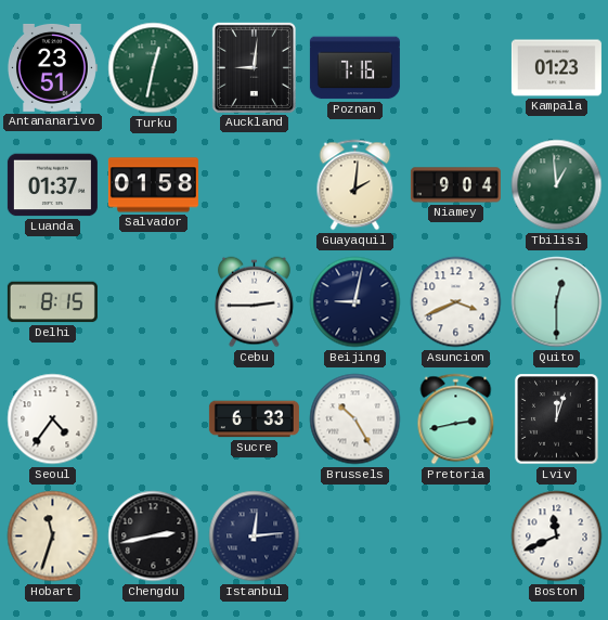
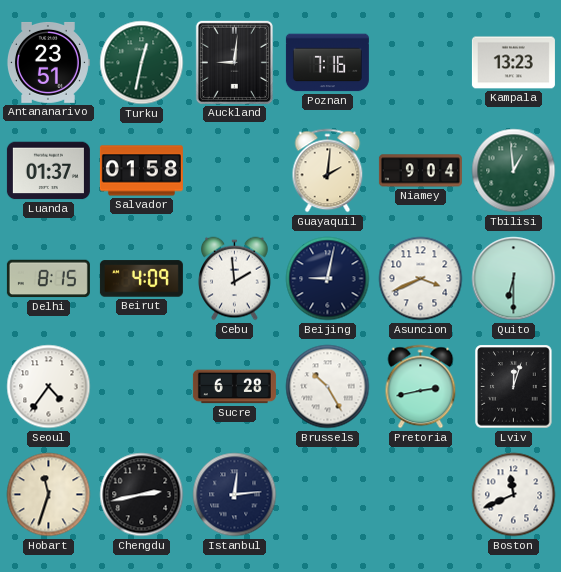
Kampala: 01:23 -> 13:23
Beirut: none -> 4:09
Cebu: 2:45 -> 1:59
Quito: 12:30 -> 6:30
Sucre: 6:33 -> 6:28
